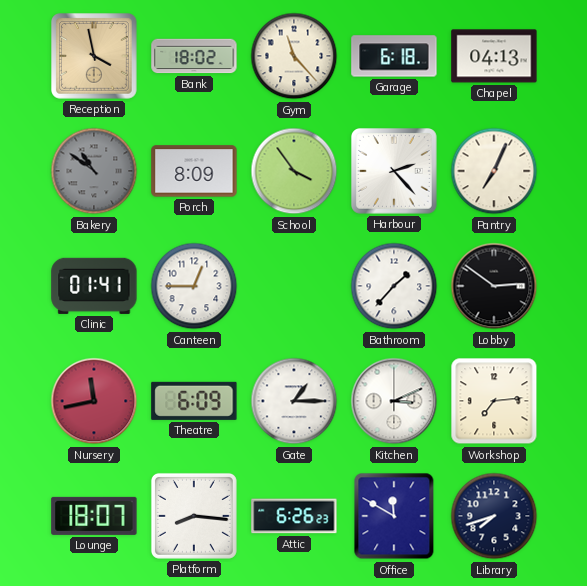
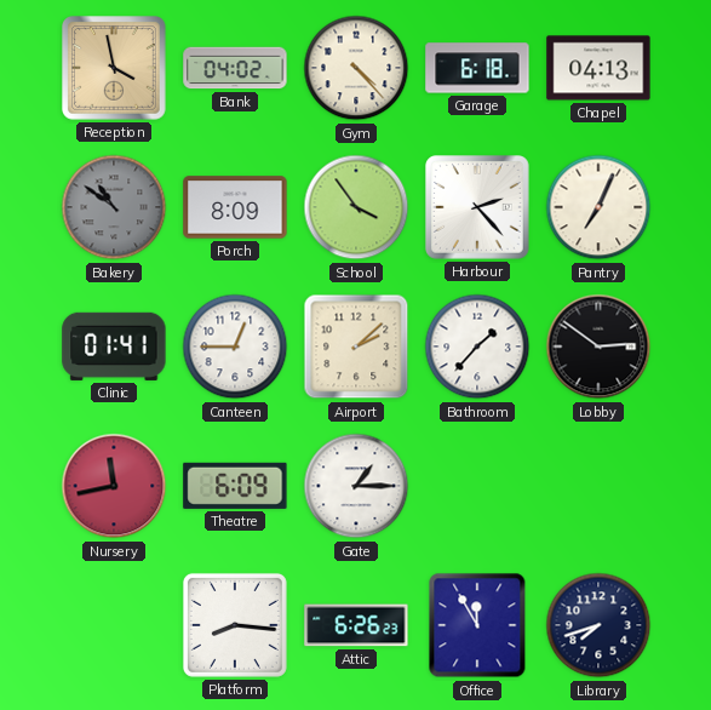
Bank: 18:02 -> 04:02
Gym: 11:23 -> 4:23
Airport: none -> 2:08
Kitchen: 3:11 -> none
Workshop: 7:14 -> none
Lounge: 18:07 -> none
Office: 11:50 -> 11:55
